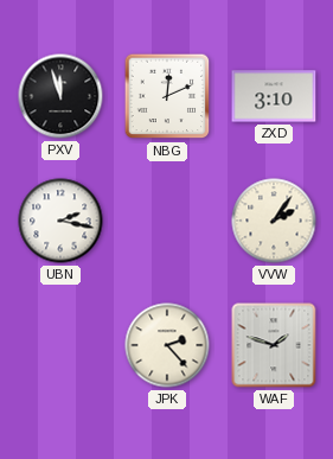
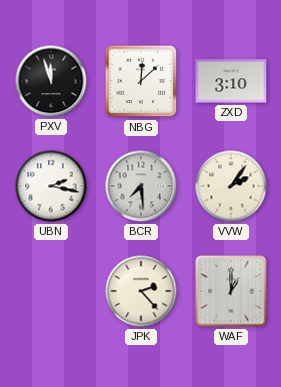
NBG: 12:11 -> 12:08
BCR: none -> 7:29
WAF: 1:48 -> 1:00
